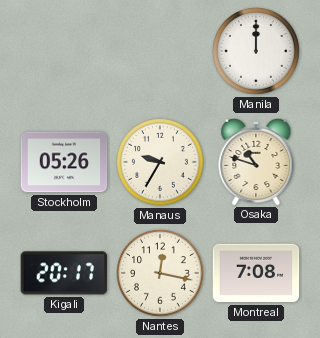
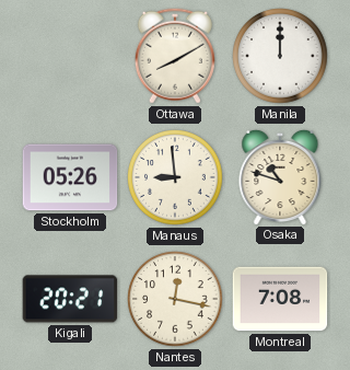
Ottawa: none -> 8:10
Manaus: 9:35 -> 8:59
Kigali: 20:17 -> 20:21
